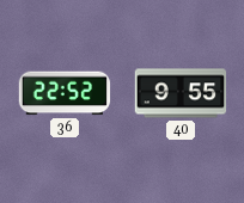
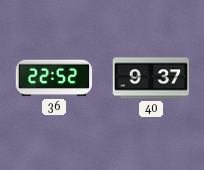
40: 9:55 -> 9:37
